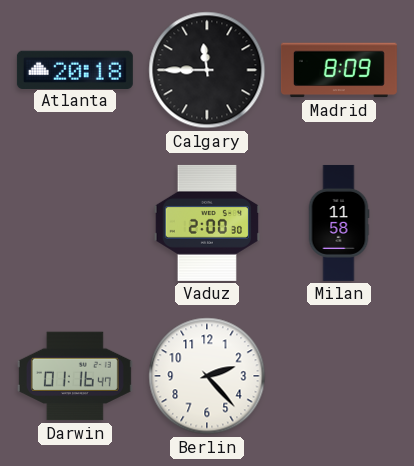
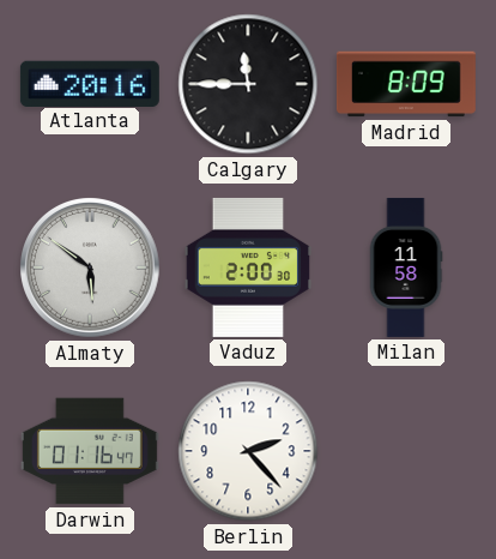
Atlanta: 20:18 -> 20:16
Almaty: none -> 5:51
